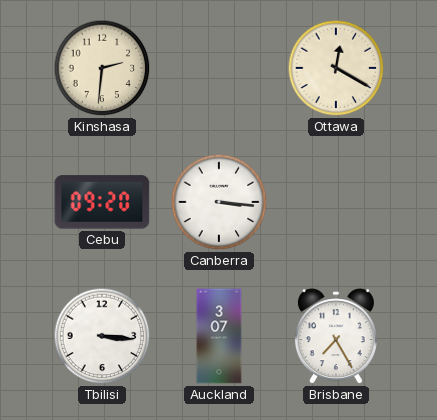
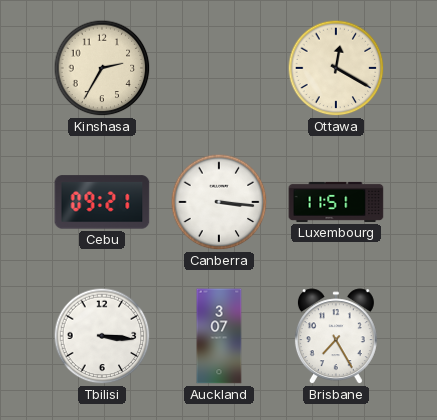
Kinshasa: 2:31 -> 2:35
Cebu: 09:20 -> 09:21
Luxembourg: none -> 11:51
